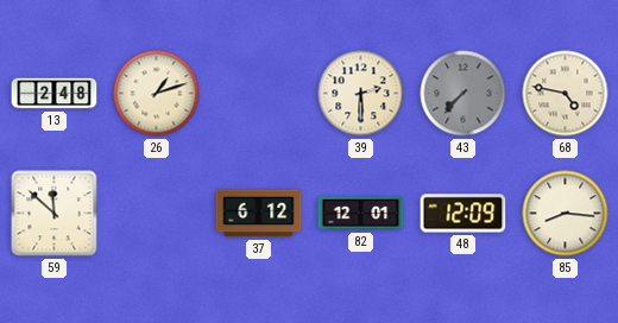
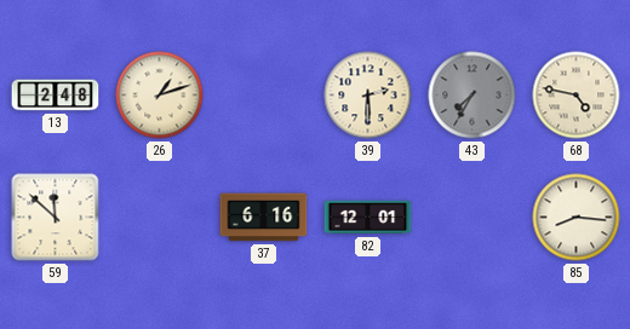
43: 7:37 -> 7:35
37: 6:12 -> 6:16
48: 12:09 -> none
